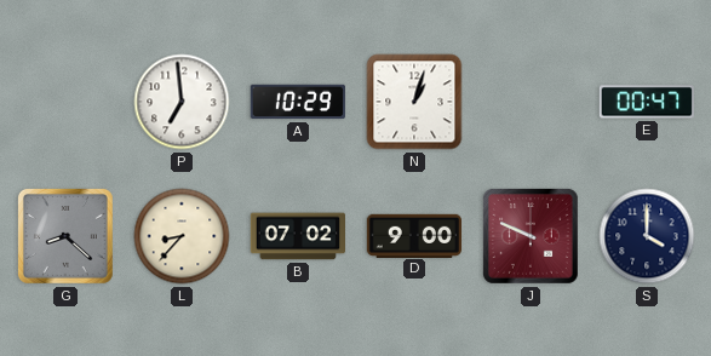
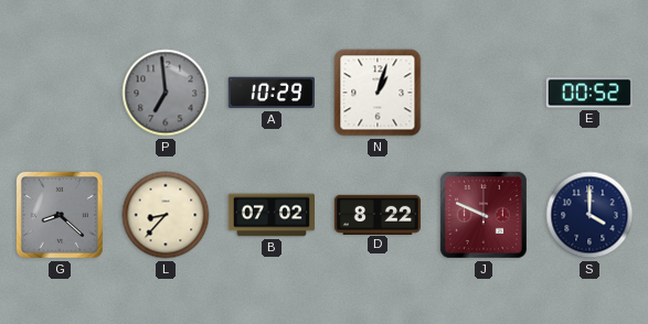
P dial: white -> grey
E: 00:47 -> 00:52
D: 9:00 -> 8:22
